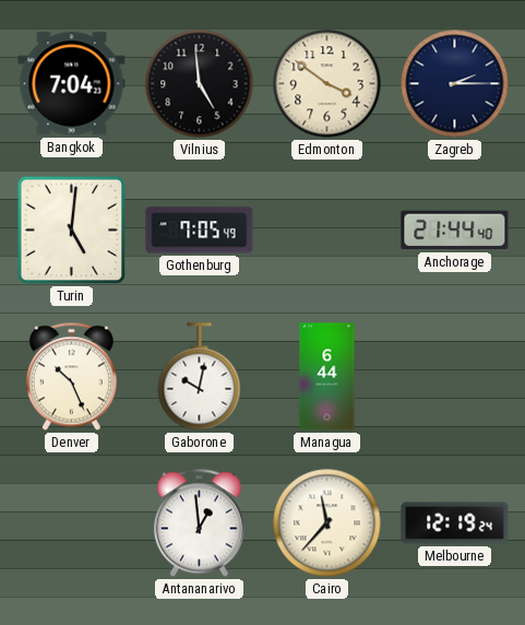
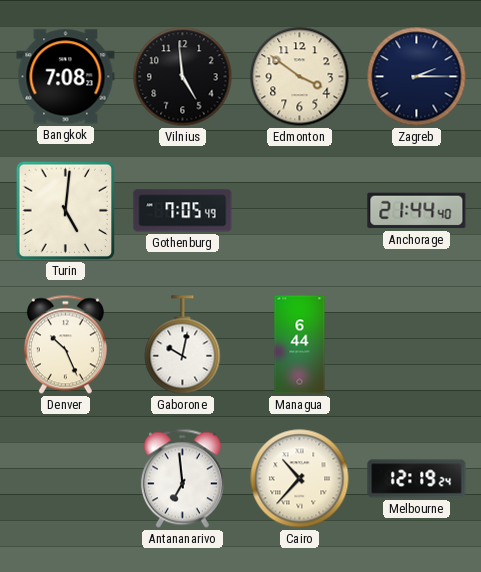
Bangkok: 7:04 -> 7:08
Antananarivo: 12:59 -> 6:59
Cairo: 11:37 -> 10:37
